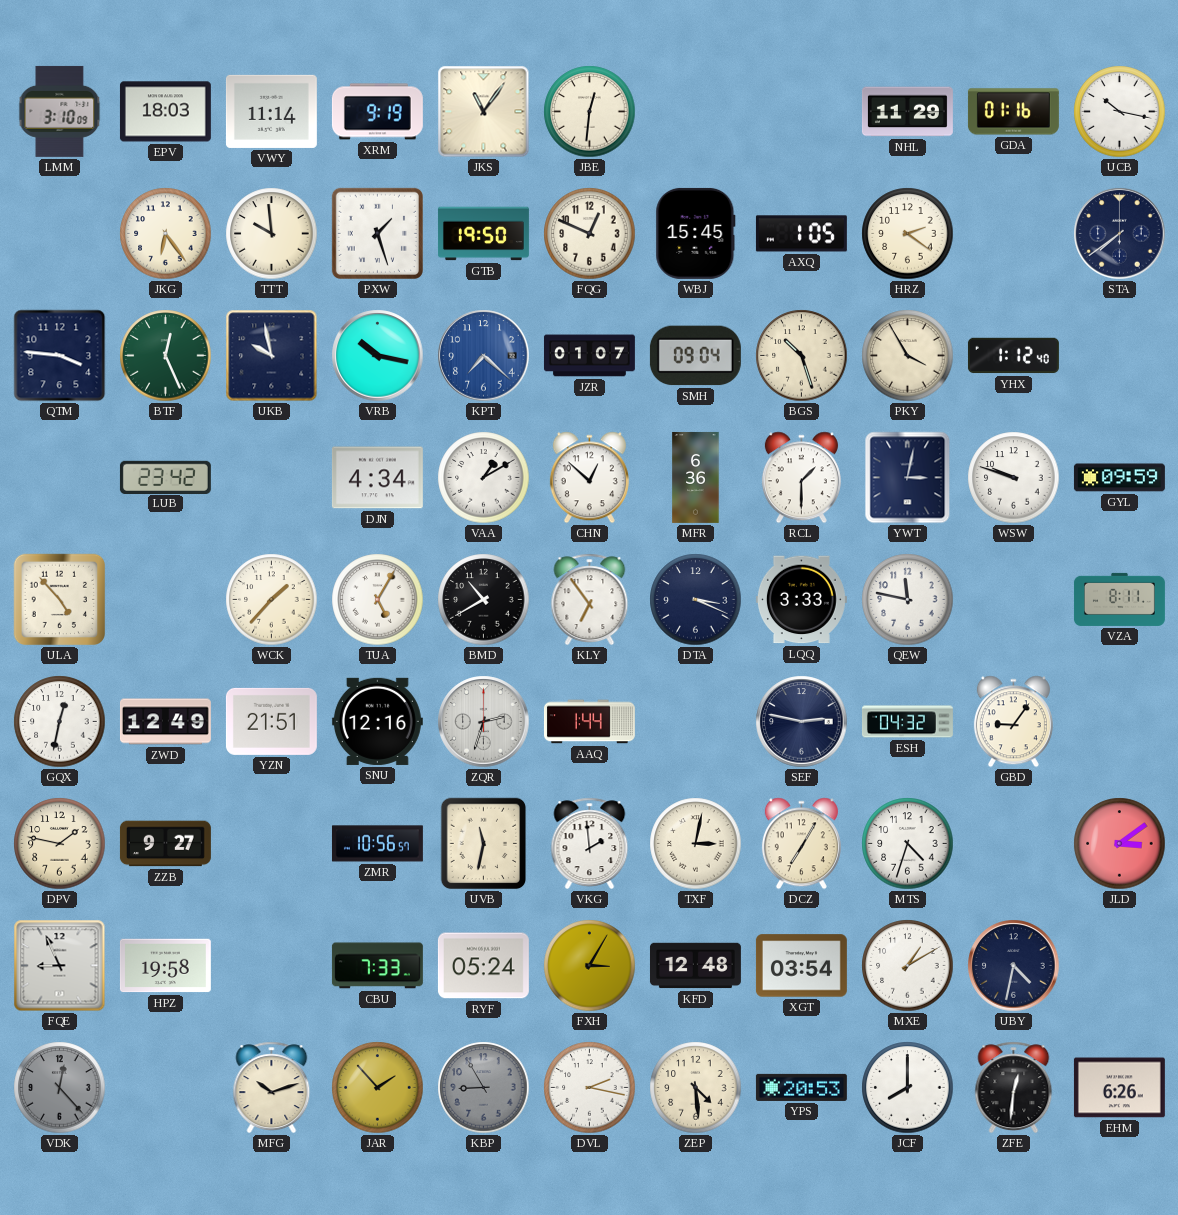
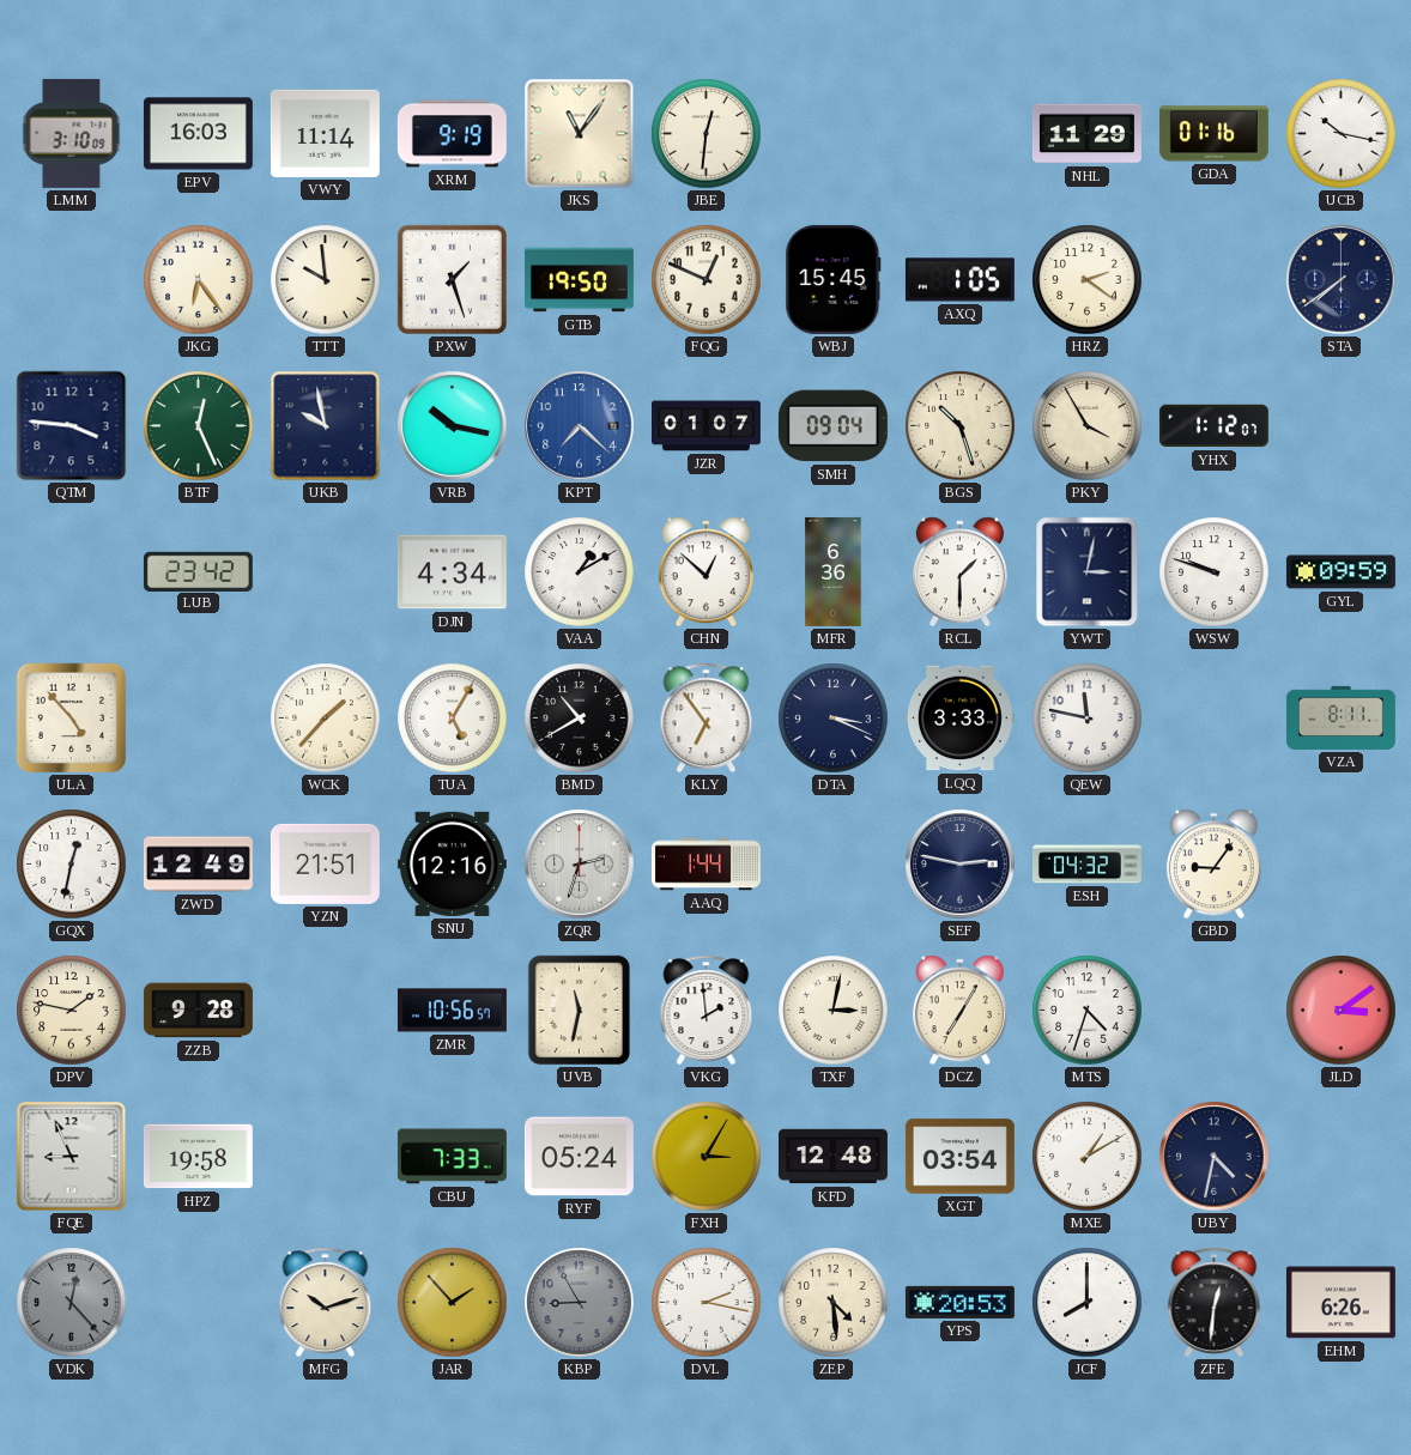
EPV: 18:03 -> 16:03
YHX: 1:12:40 -> 1:12:07
ZZB: 9:27 -> 9:28
